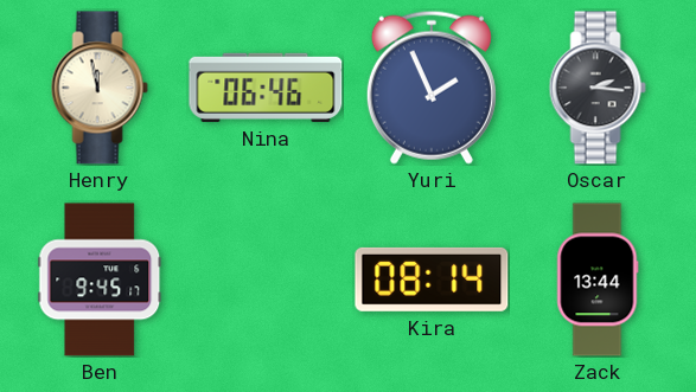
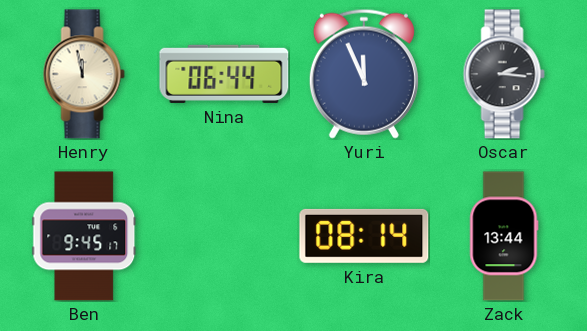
Nina: 06:46 -> 06:44
Yuri: 1:56 -> 11:56
